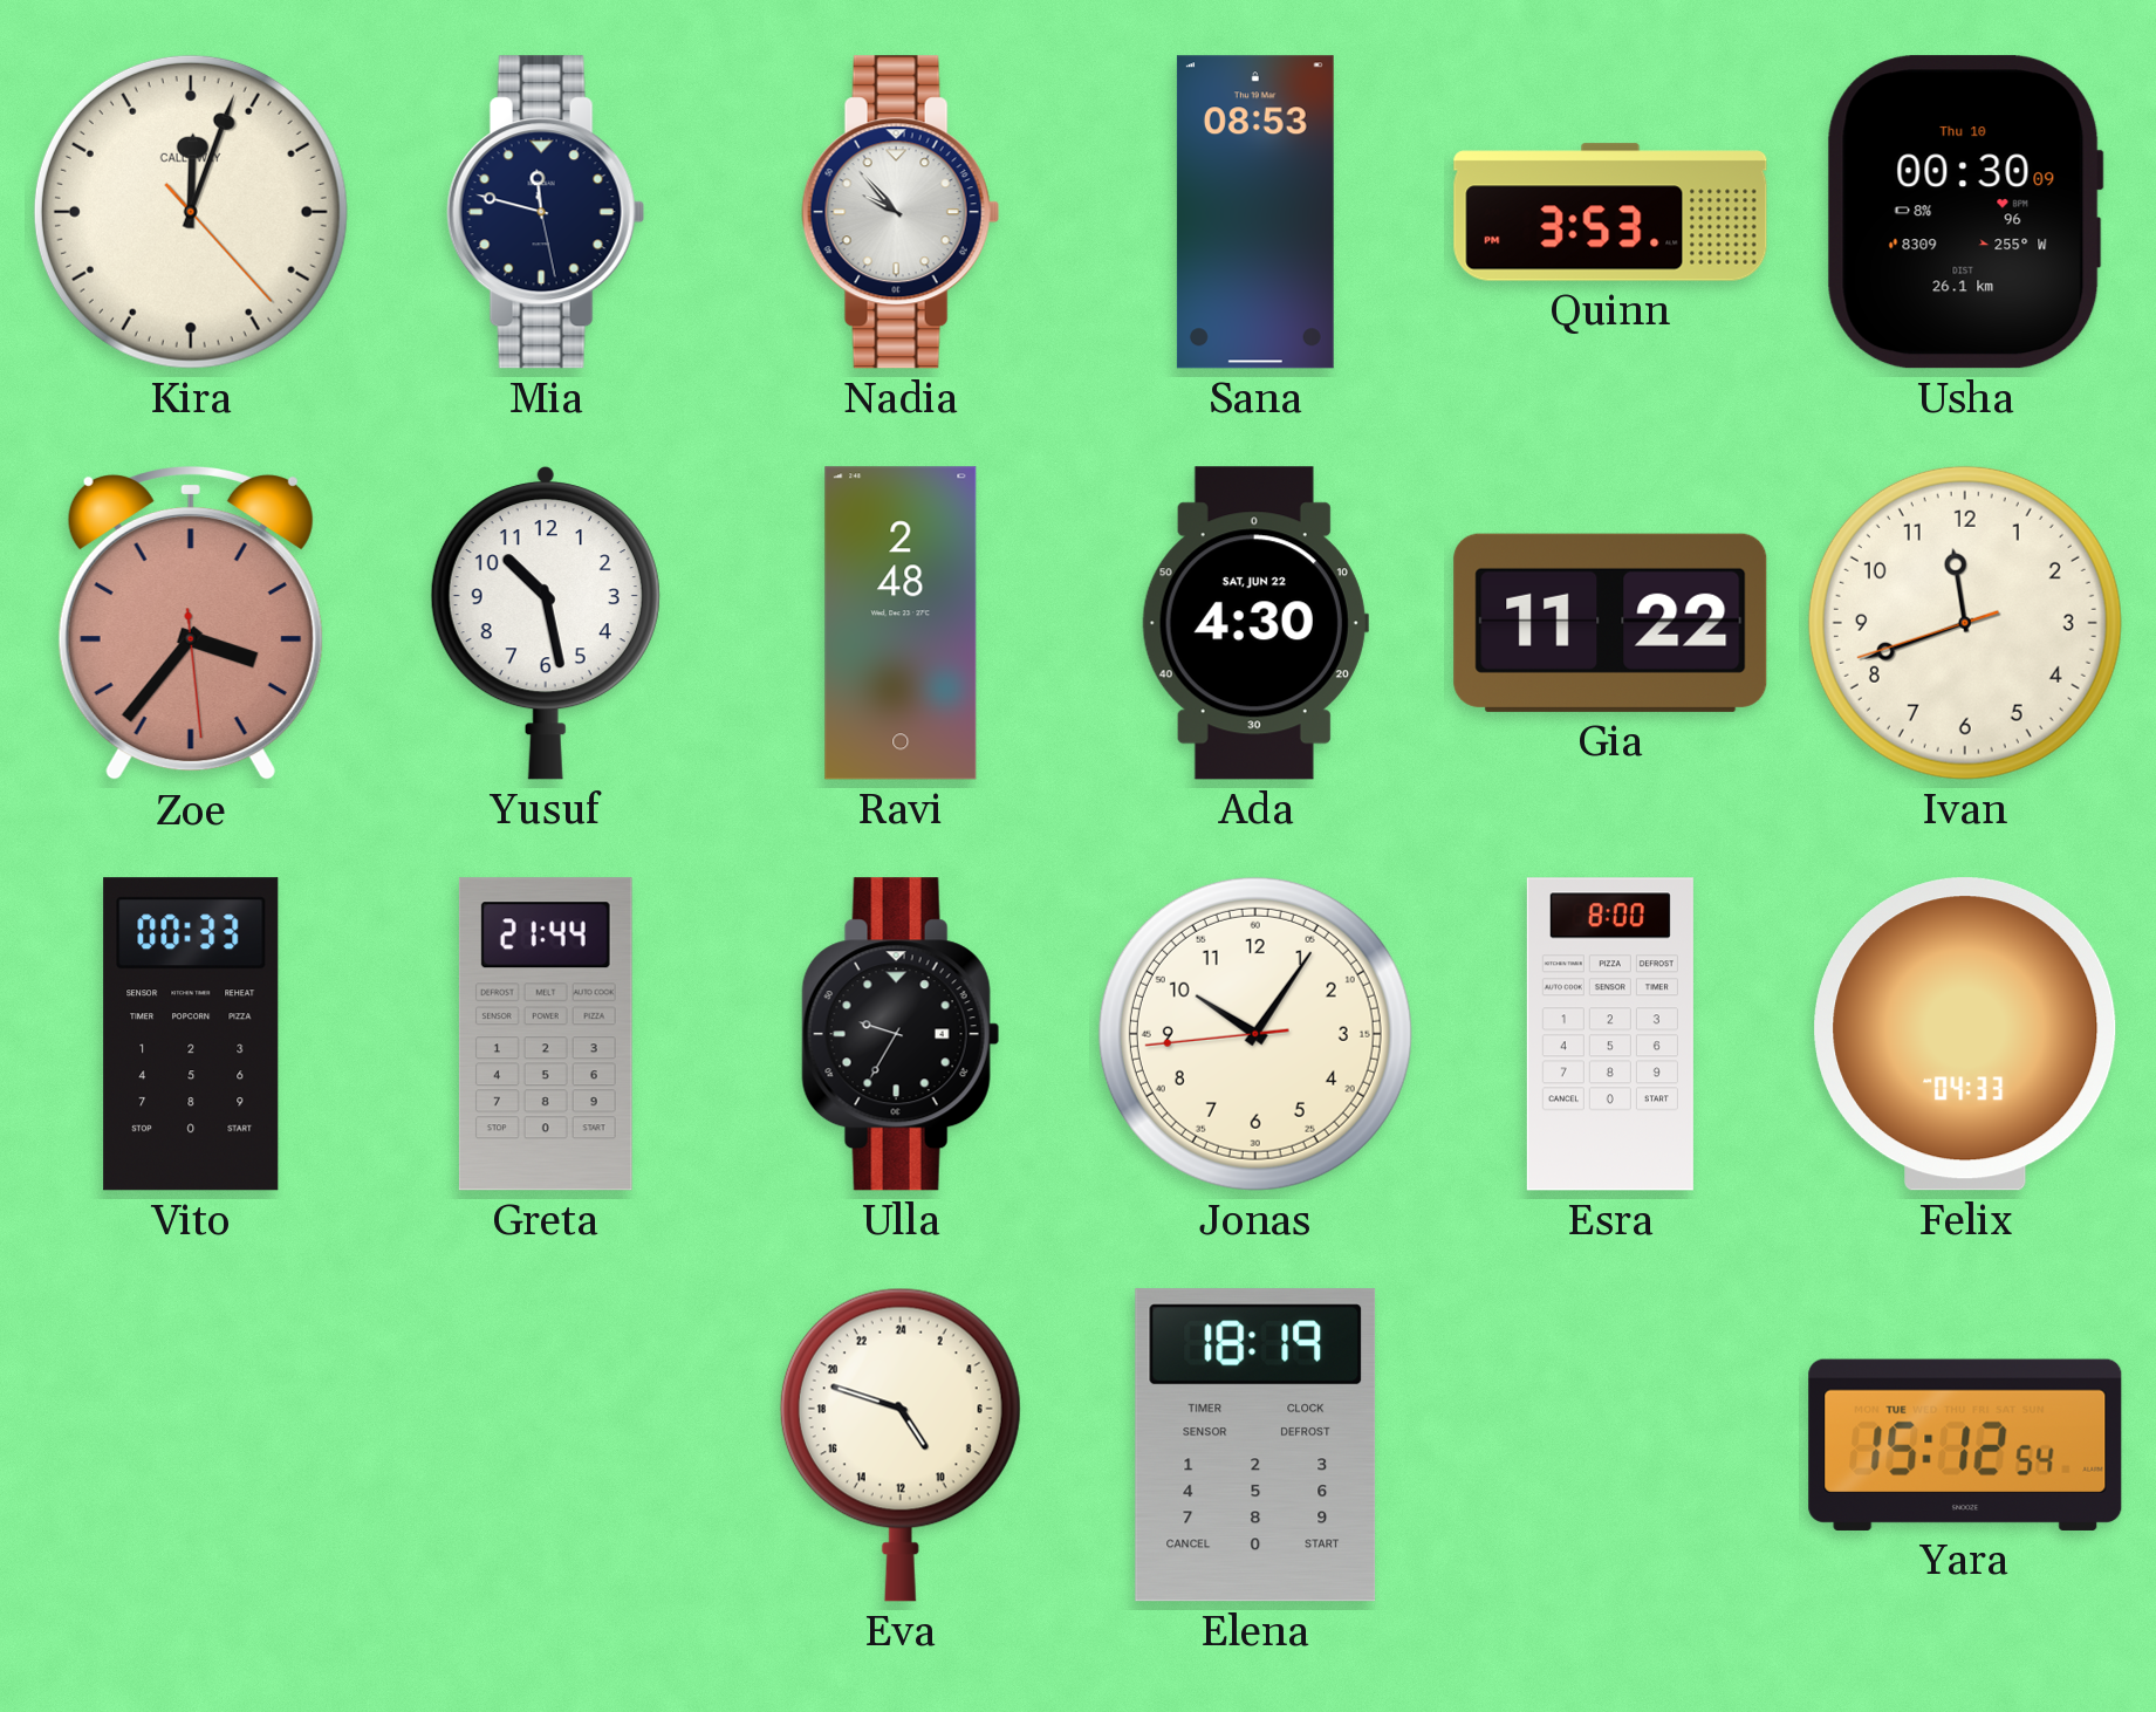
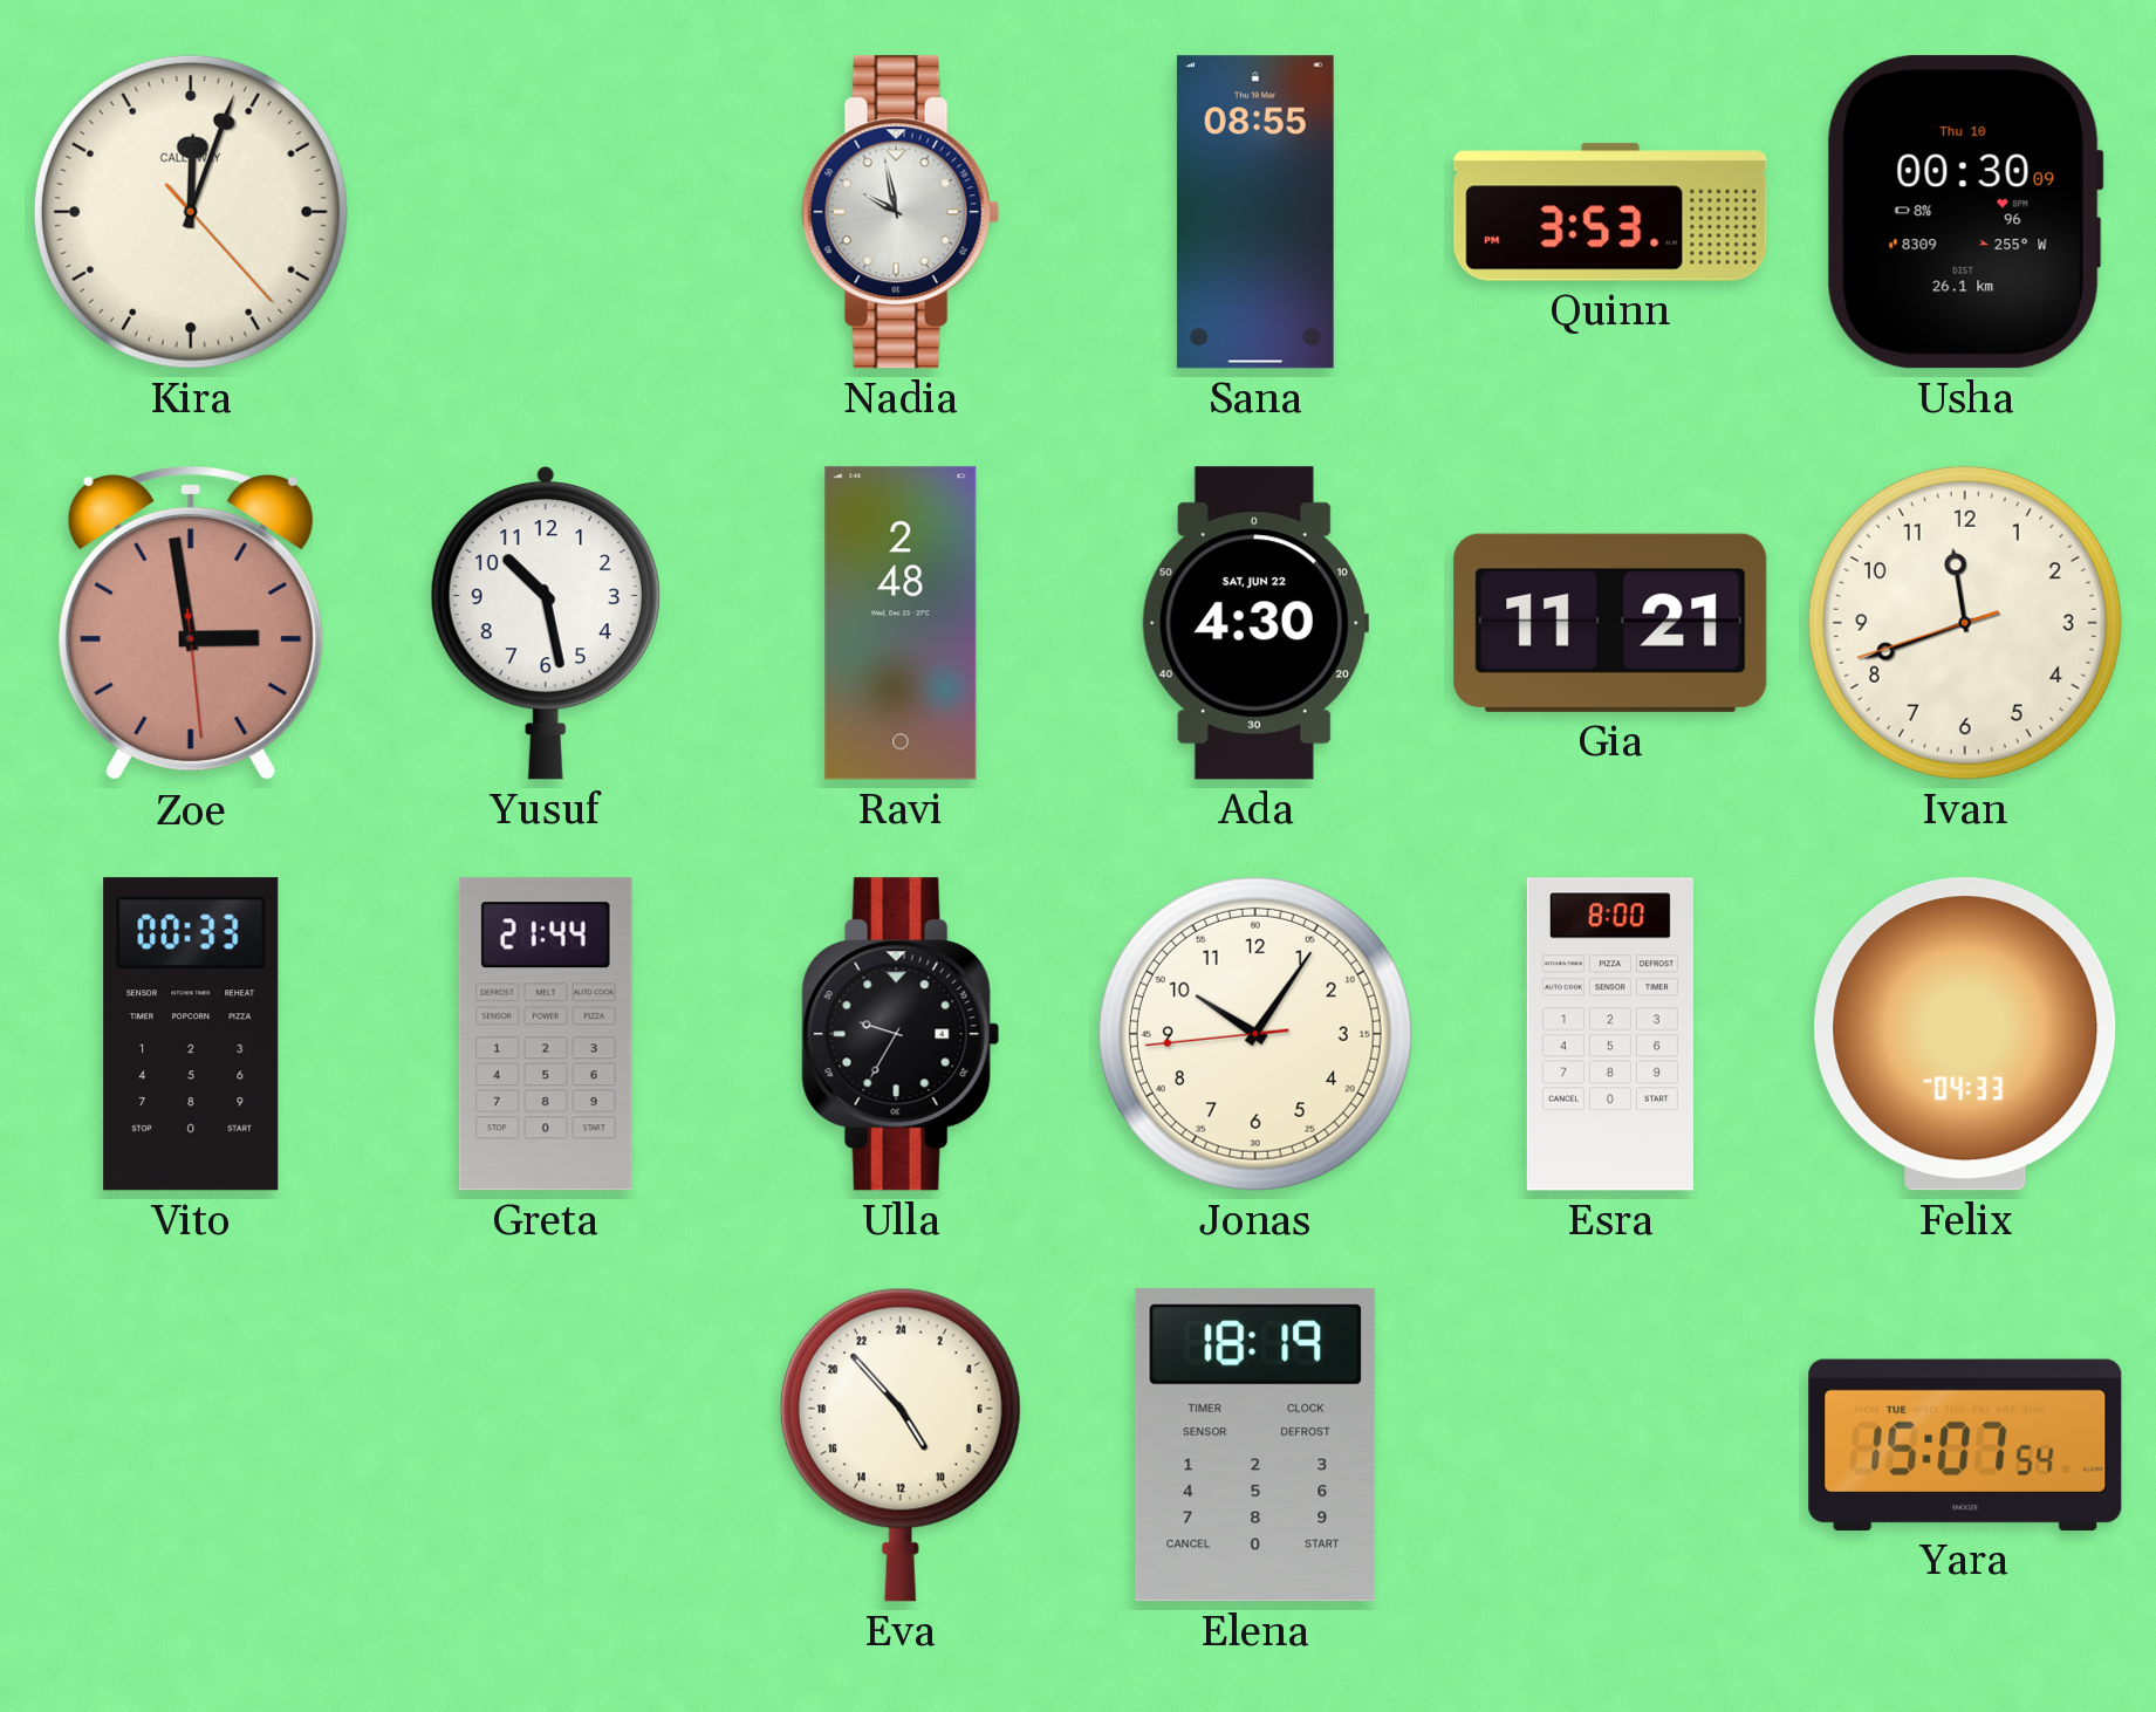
Mia: 11:47 -> none
Nadia: 9:53 -> 9:58
Sana: 08:53 -> 08:55
Zoe: 3:36 -> 2:58
Gia: 11:22 -> 11:21
Eva: 9:48 -> 9:53
Yara: 15:12 -> 15:07
